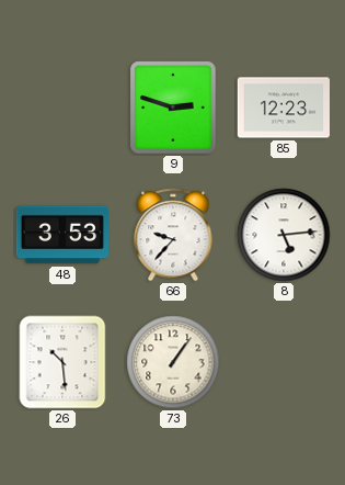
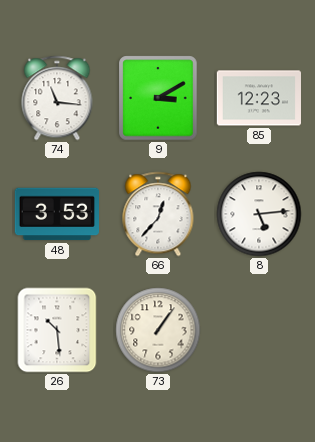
74: none -> 11:16
9: 2:48 -> 3:10
66: 9:37 -> 12:37
